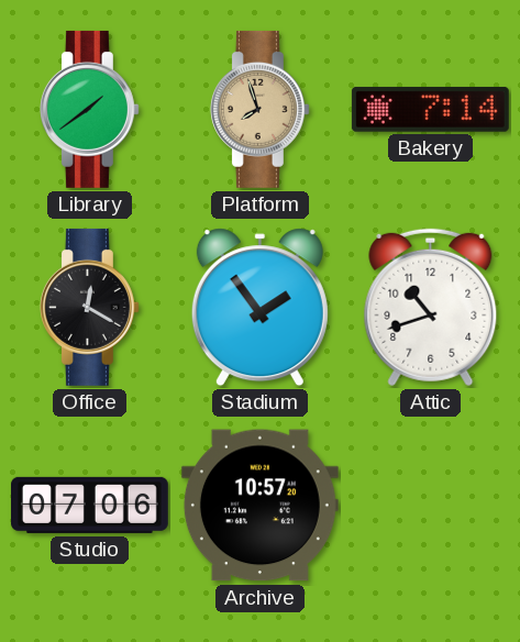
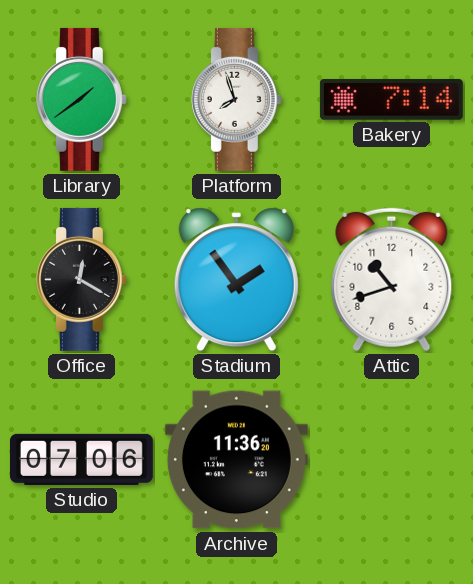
Platform dial: champagne -> white
Archive: 10:57 -> 11:36
